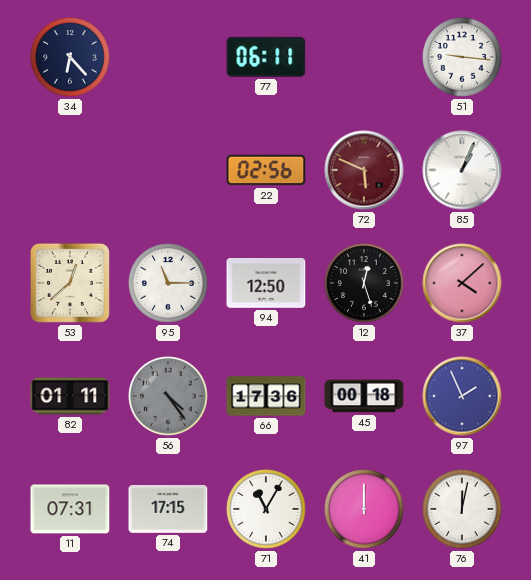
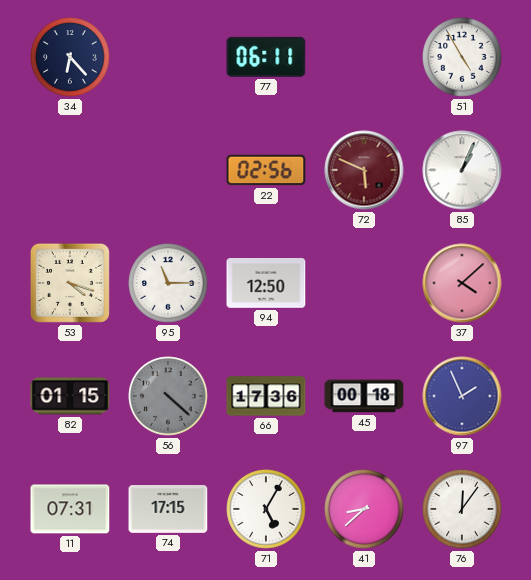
51: 9:16 -> 4:55
53: 12:38 -> 4:18
12: 12:27 -> none
82: 01:11 -> 01:15
56: 4:24 -> 4:22
71: 11:05 -> 5:05
41: 12:00 -> 8:38
76: 12:02 -> 12:06
